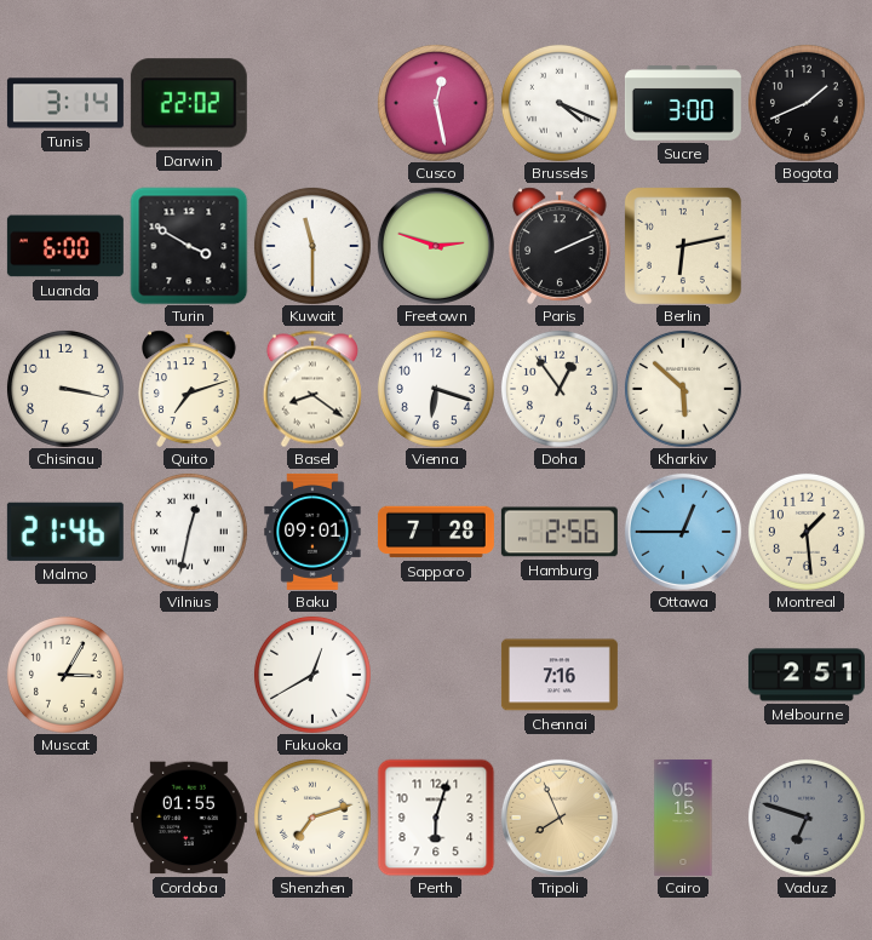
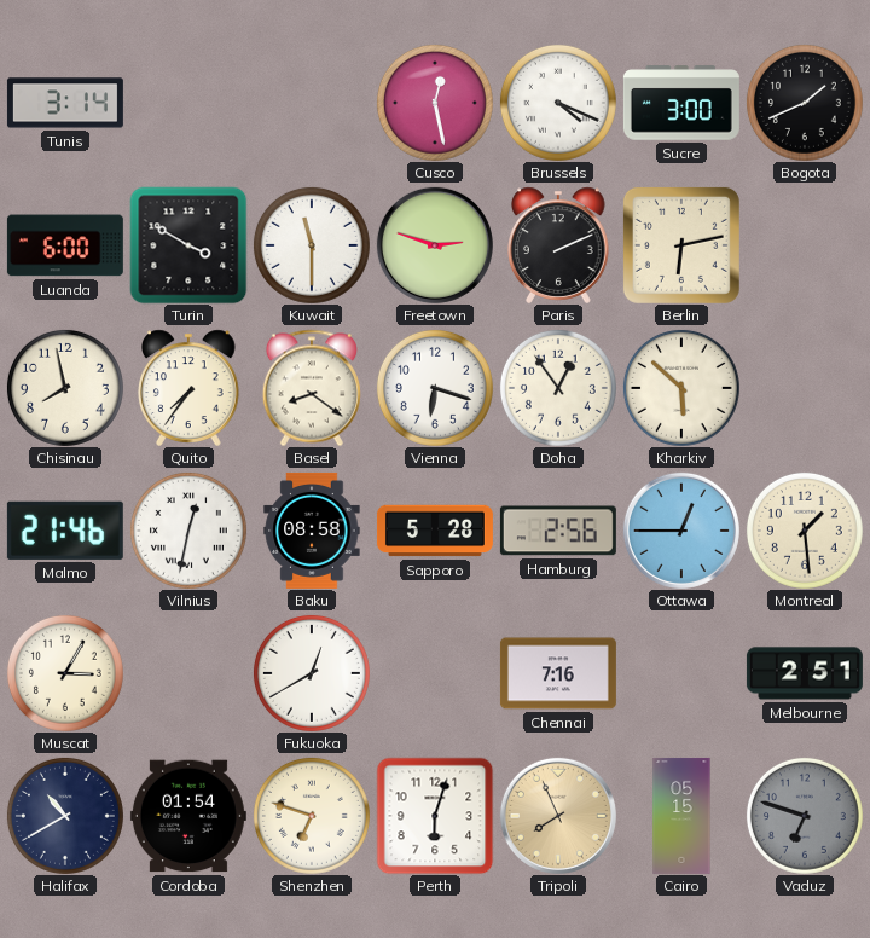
Darwin: 22:02 -> none
Chisinau: 3:17 -> 7:58
Quito: 7:12 -> 7:36
Baku: 09:01 -> 08:58
Sapporo: 7:28 -> 5:28
Halifax: none -> 10:40
Cordoba: 01:55 -> 01:54
Shenzhen: 7:12 -> 6:48
